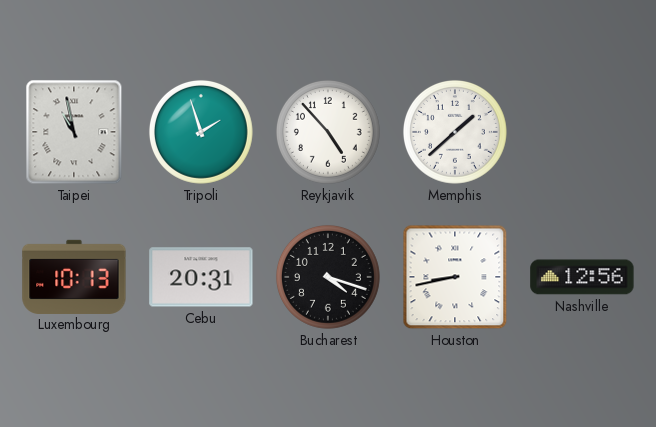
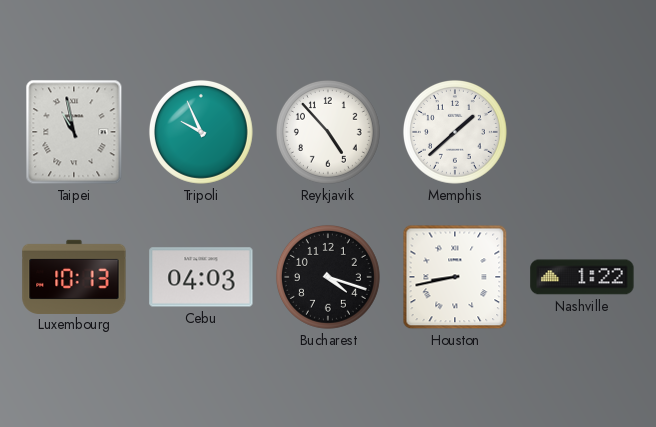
Tripoli: 1:57 -> 9:56
Cebu: 20:31 -> 04:03
Nashville: 12:56 -> 1:22
